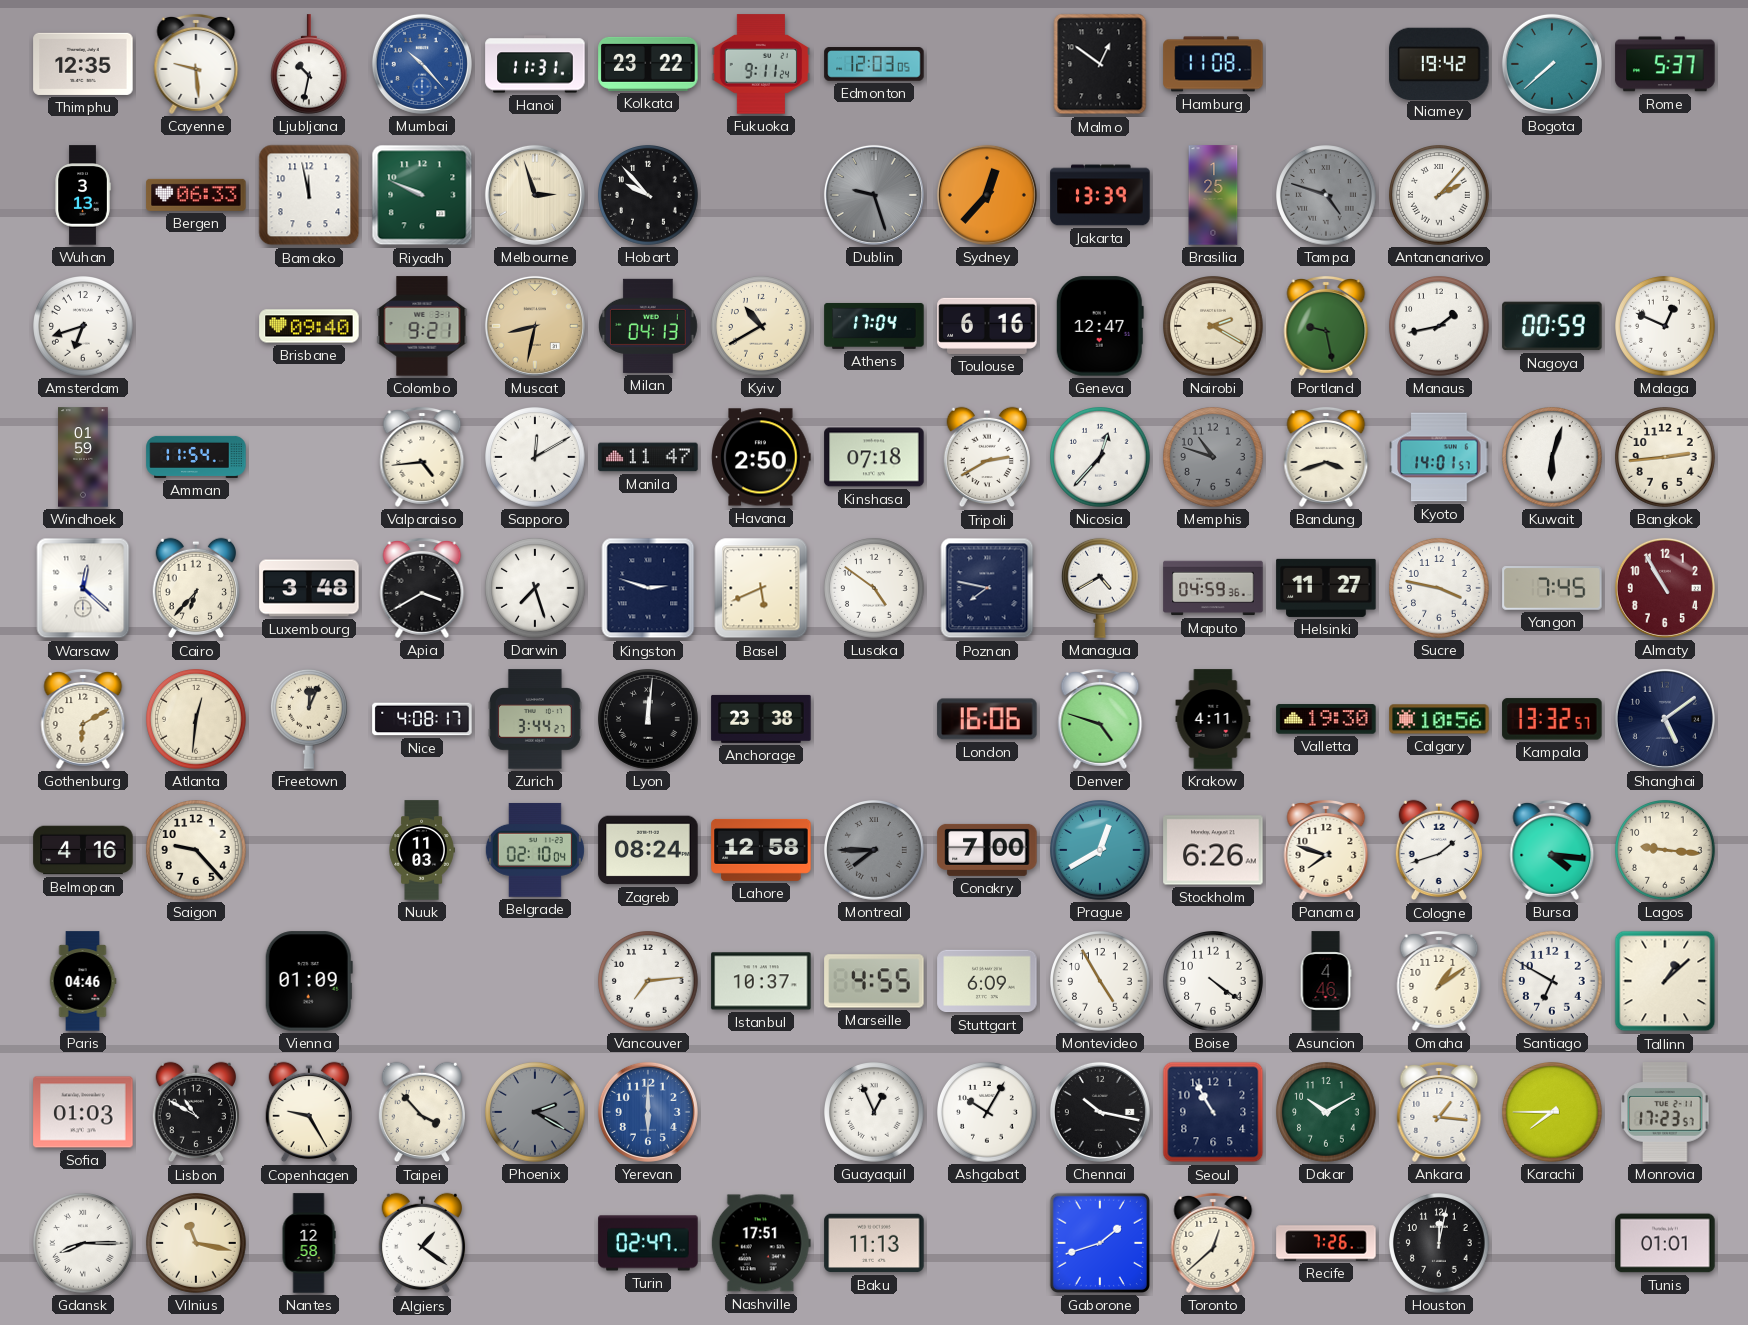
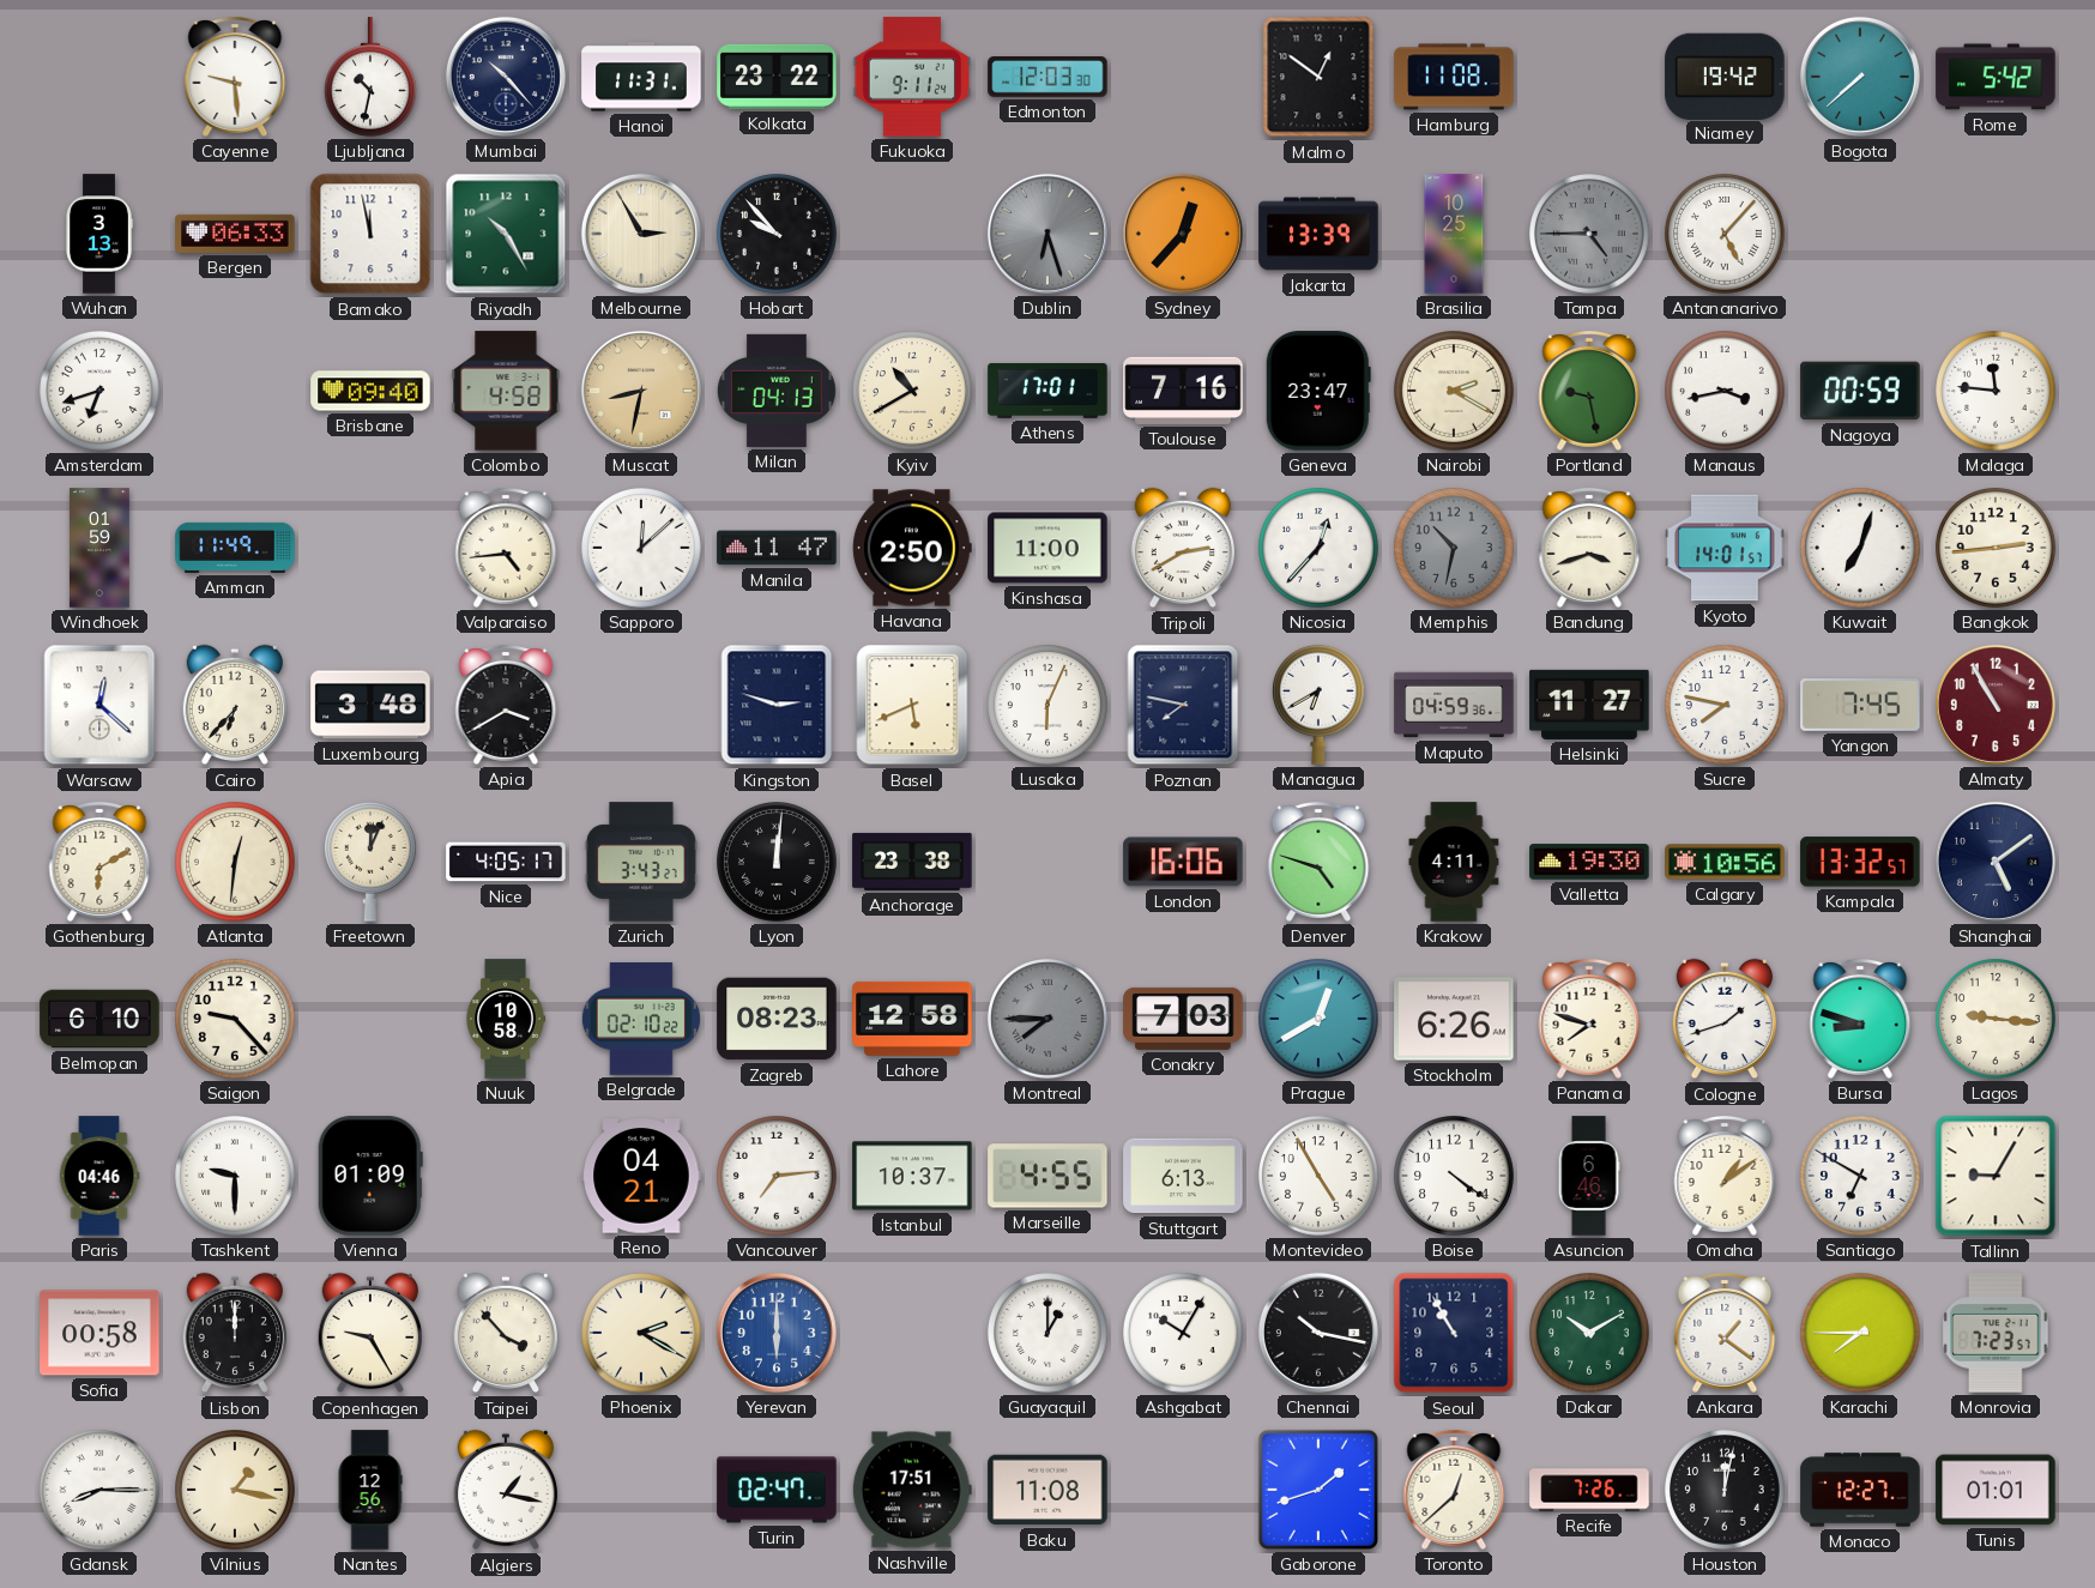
Thimphu: 12:35 -> none
Mumbai dial: blue -> navy
Edmonton: 12:03:05 -> 12:03:30
Rome: 5:37 -> 5:42
Riyadh: 9:49 -> 10:25
Melbourne: 2:57 -> 2:55
Dublin: 9:27 -> 6:27
Brasilia: 1:25 -> 10:25
Tampa: 4:48 -> 4:45
Antananarivo: 2:07 -> 5:07
Colombo: 9:21 -> 4:58
Athens: 17:04 -> 17:01
Toulouse: 6:16 -> 7:16
Geneva: 12:47 -> 23:47
Manaus: 1:43 -> 3:43
Malaga: 12:49 -> 11:46
Amman: 11:54 -> 11:49
Sapporo: 12:10 -> 12:08
Kinshasa: 07:18 -> 11:00
Memphis: 10:48 -> 10:32
Kuwait: 6:03 -> 7:03
Darwin: 7:27 -> none
Lusaka: 4:51 -> 6:04
Managua: 4:40 -> 6:40
Sucre: 3:47 -> 7:47
Nice: 4:08 -> 4:05
Zurich: 3:44 -> 3:43
Belmopan: 4:16 -> 6:10
Nuuk: 11:03 -> 10:58
Belgrade: 02:10:04 -> 02:10:22
Zagreb: 08:24 -> 08:23
Conakry: 7:00 -> 7:03
Bursa: 4:16 -> 8:48
Tashkent: none -> 9:30
Reno: none -> 04:21
Stuttgart: 6:09 -> 6:13
Asuncion: 4:46 -> 6:46
Tallinn: 1:08 -> 9:05
Sofia: 01:03 -> 00:58
Lisbon: 10:50 -> 12:00
Phoenix dial: grey -> cream
Guayaquil: 12:56 -> 1:00
Ankara: 1:16 -> 1:21
Monrovia: 17:23 -> 7:23
Vilnius: 11:17 -> 1:17
Nantes: 12:58 -> 12:56
Algiers: 1:21 -> 1:17
Baku: 11:13 -> 11:08
Monaco: none -> 12:27
